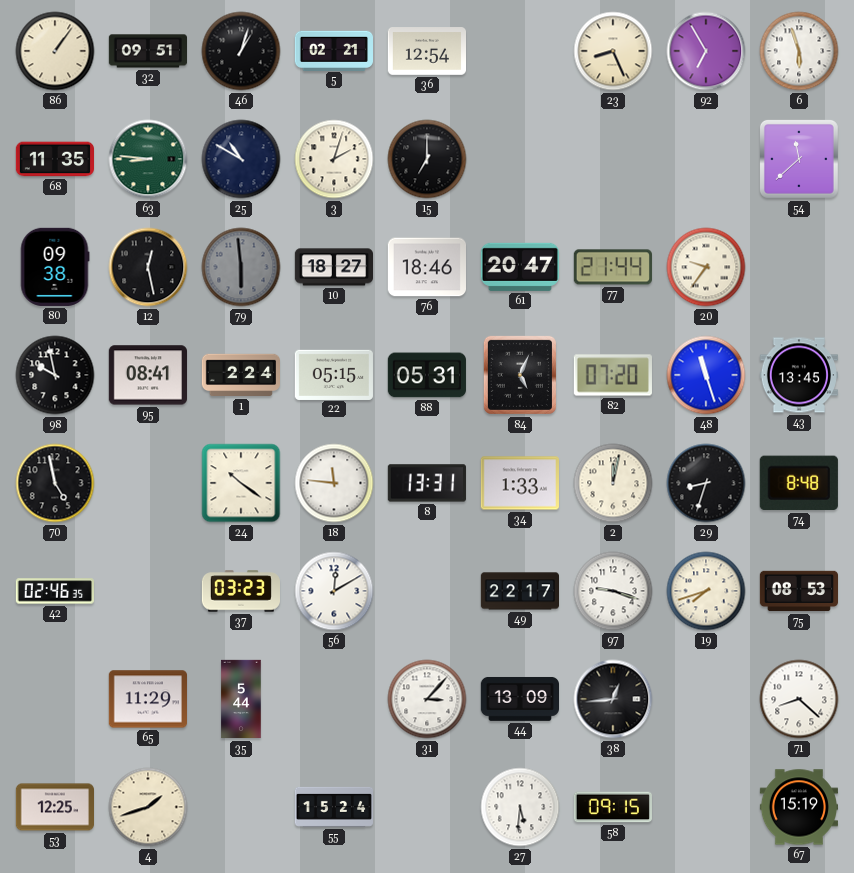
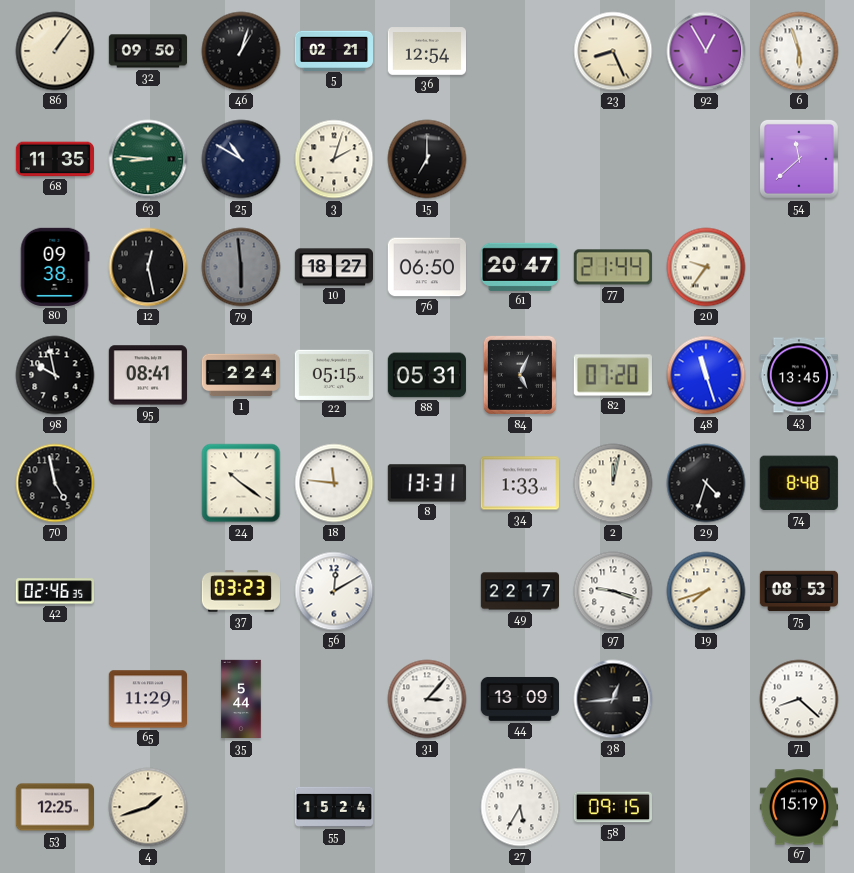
32: 09:51 -> 09:50
92: 6:55 -> 12:55
76: 18:46 -> 06:50
29: 8:33 -> 4:33
27: 5:31 -> 5:35
